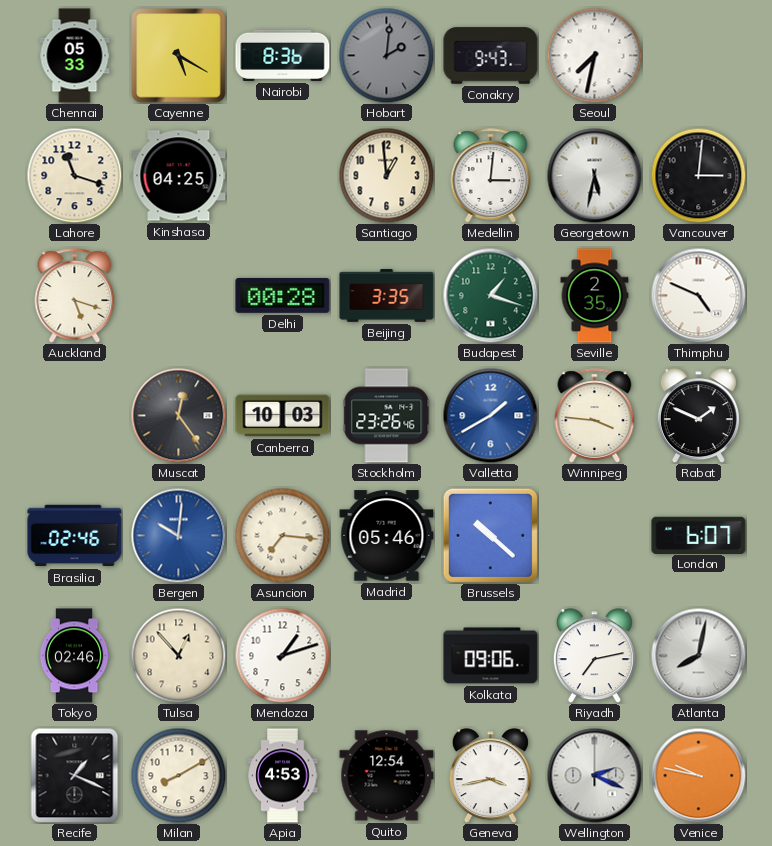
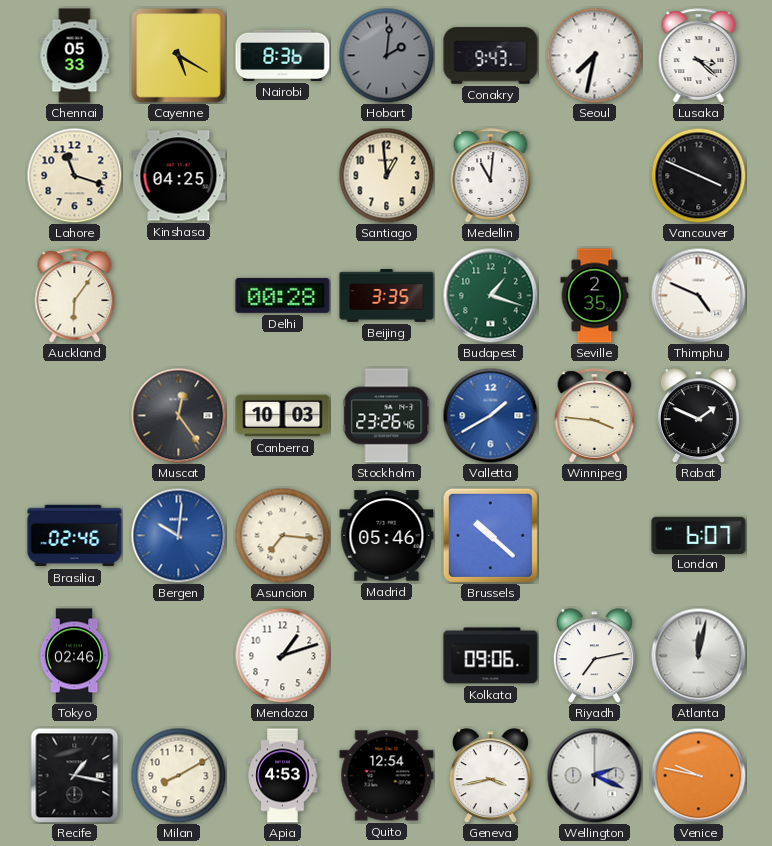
Lusaka: none -> 3:22
Medellin: 3:01 -> 11:01
Georgetown: 5:32 -> none
Vancouver: 3:01 -> 3:49
Auckland: 5:18 -> 6:06
Tulsa: 12:53 -> none
Atlanta: 8:02 -> 12:02
Recife: 1:19 -> 1:17
